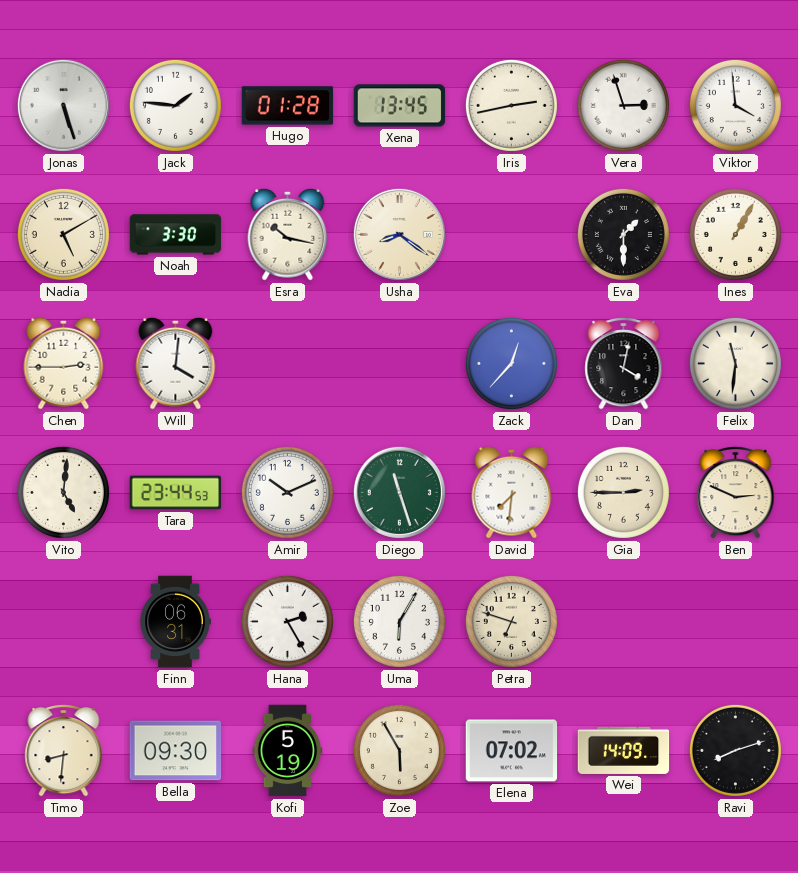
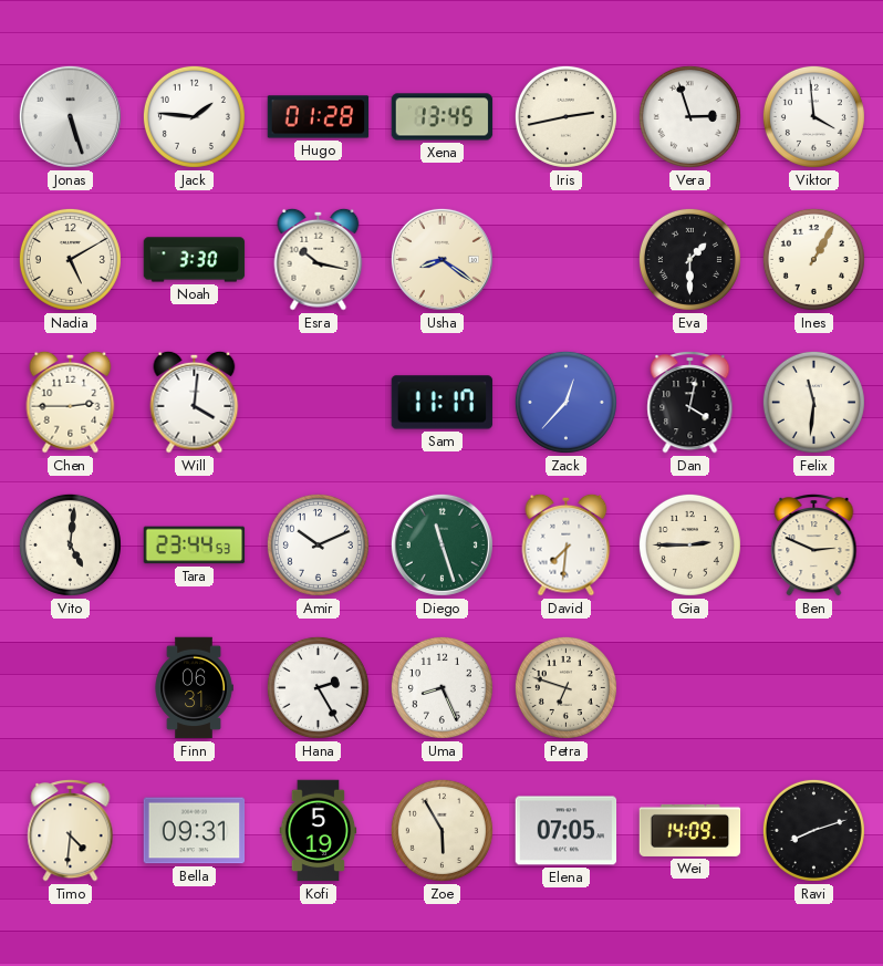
Sam: none -> 11:17
Uma: 6:05 -> 8:26
Timo: 8:31 -> 4:31
Bella: 09:30 -> 09:31
Elena: 07:02 -> 07:05
